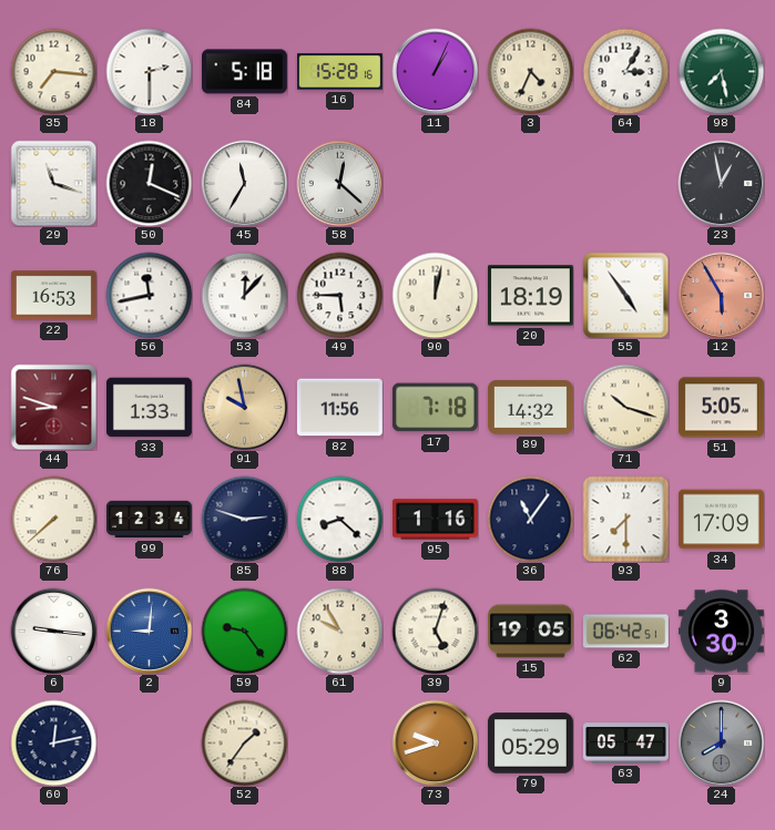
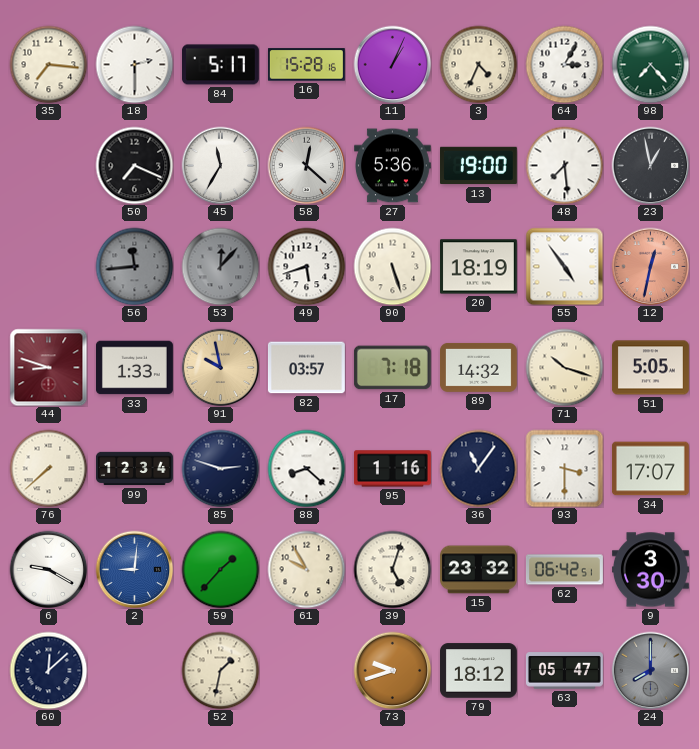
84: 5:18 -> 5:17
98: 7:28 -> 7:23
29: 11:18 -> none
50: 12:19 -> 7:19
27: none -> 5:36
13: none -> 19:00
48: none -> 7:29
22: 16:53 -> none
56: 11:43 -> 11:44
56 dial: white -> grey
53 dial: white -> grey
49: 5:45 -> 5:42
90: 12:02 -> 5:27
12: 5:55 -> 12:32
82: 11:56 -> 03:57
93: 7:30 -> 3:30
34: 17:09 -> 17:07
6: 9:16 -> 9:20
59: 9:24 -> 1:37
15: 19:05 -> 23:32
60: 12:13 -> 12:08
52: 1:36 -> 1:32
79: 05:29 -> 18:12
